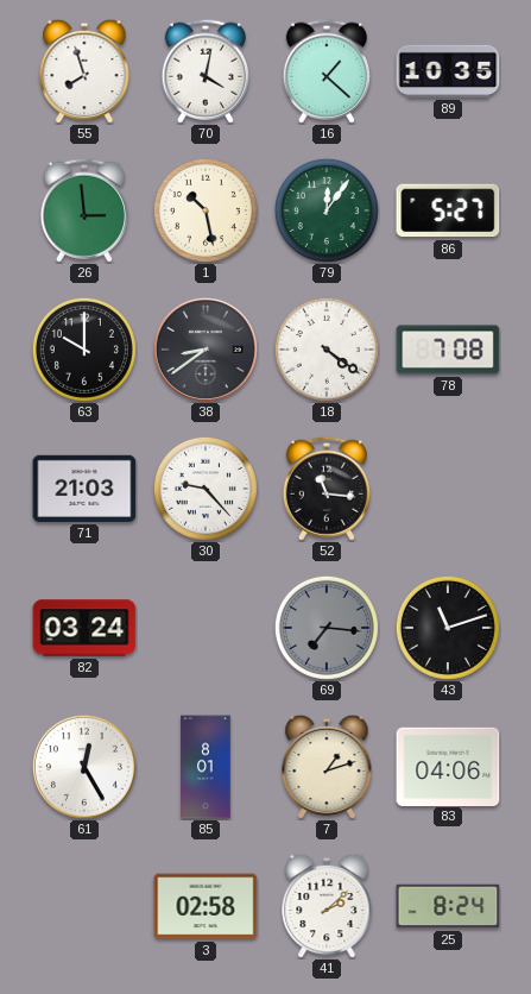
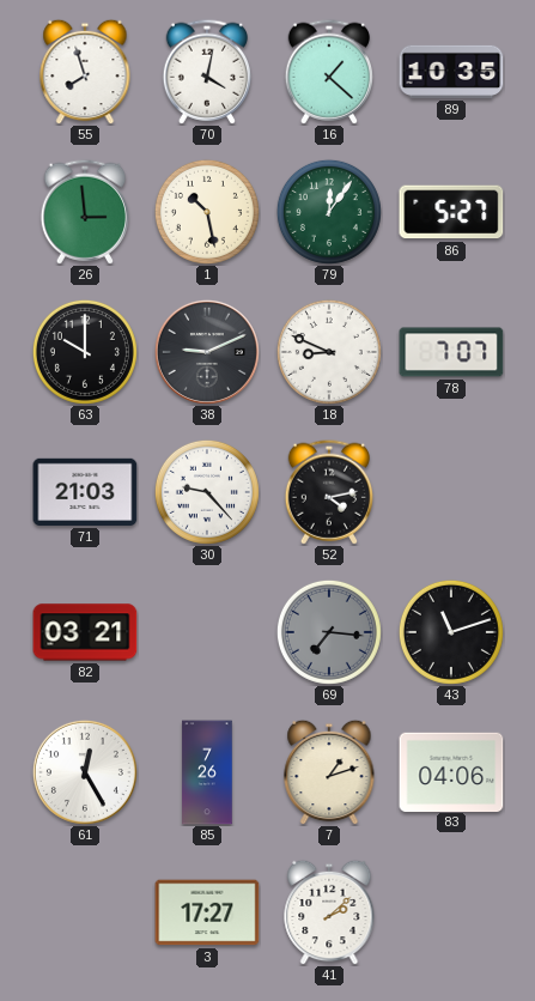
38: 8:39 -> 9:11
18: 4:21 -> 8:49
78: 7:08 -> 7:07
52: 11:16 -> 4:13
82: 03:24 -> 03:21
85: 8:01 -> 7:26
3: 02:58 -> 17:27
25: 8:24 -> none
